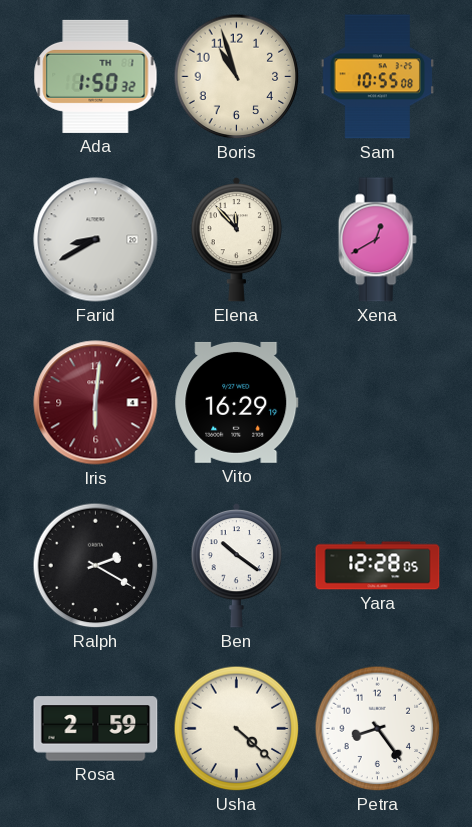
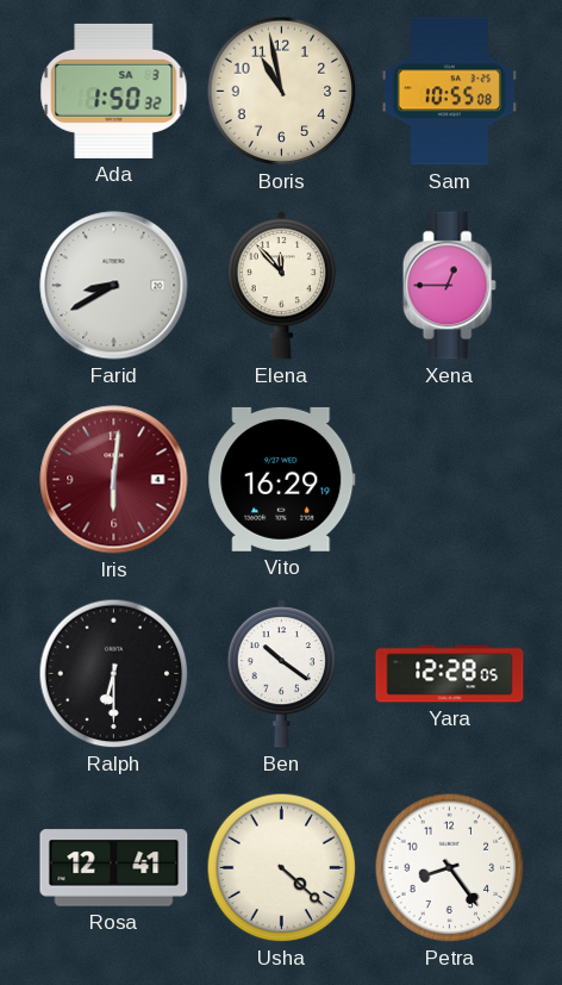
Ada date: TH 1 -> SA 3
Boris: 10:57 -> 10:58
Xena: 12:40 -> 12:45
Ralph: 2:20 -> 6:30
Rosa: 2:59 -> 12:41
